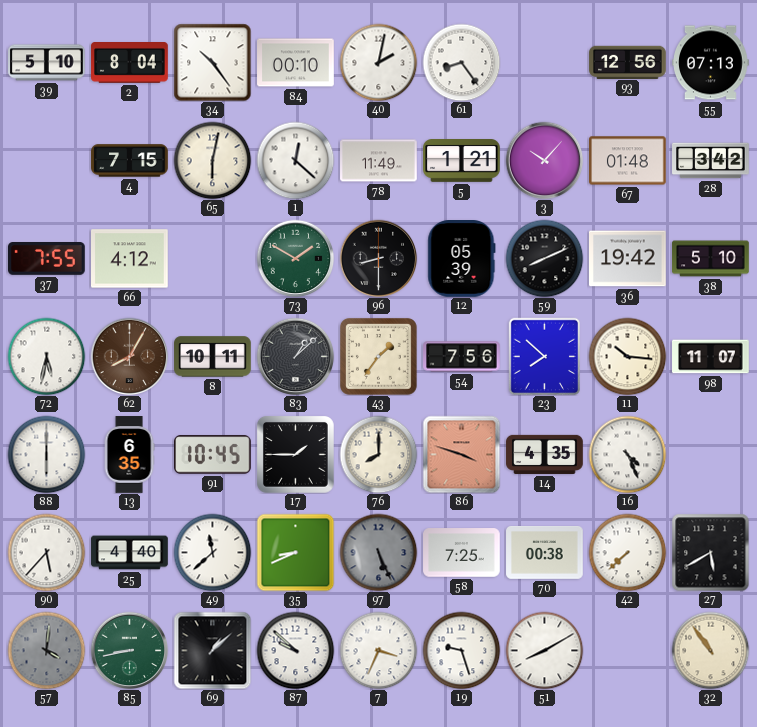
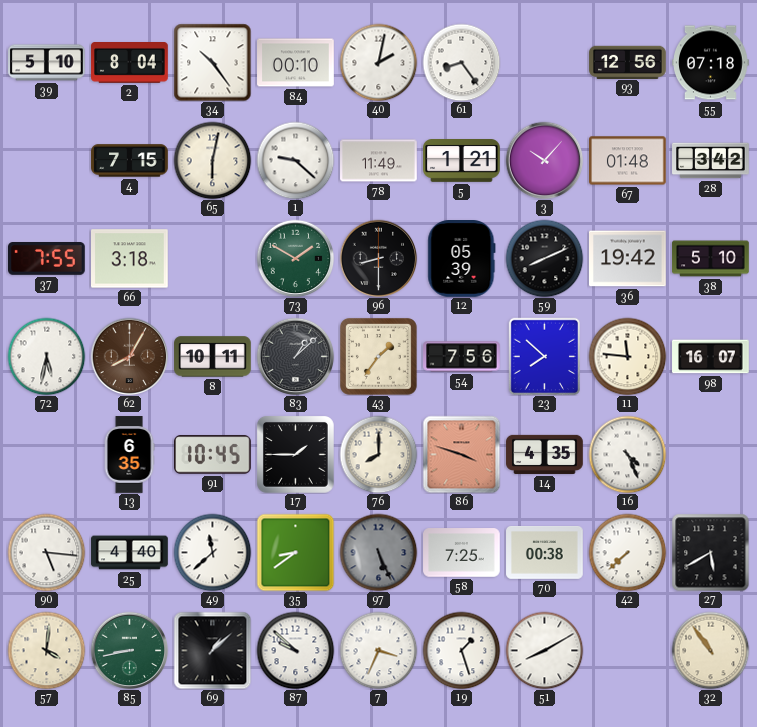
55: 07:13 -> 07:18
1: 12:22 -> 9:22
66: 4:12 -> 3:18
11: 10:16 -> 11:46
98: 11:07 -> 16:07
88: 6:00 -> none
90: 5:37 -> 5:16
35: 8:41 -> 8:39
57 dial: grey -> cream
19: 9:27 -> 1:27
